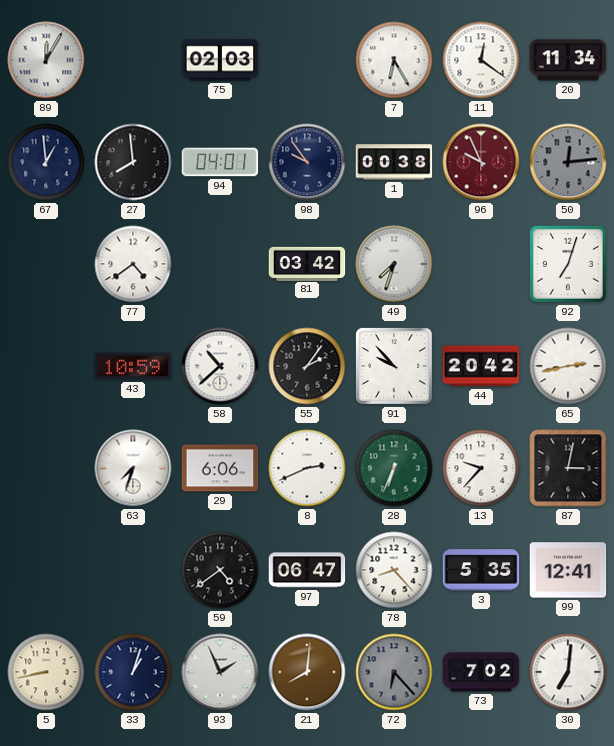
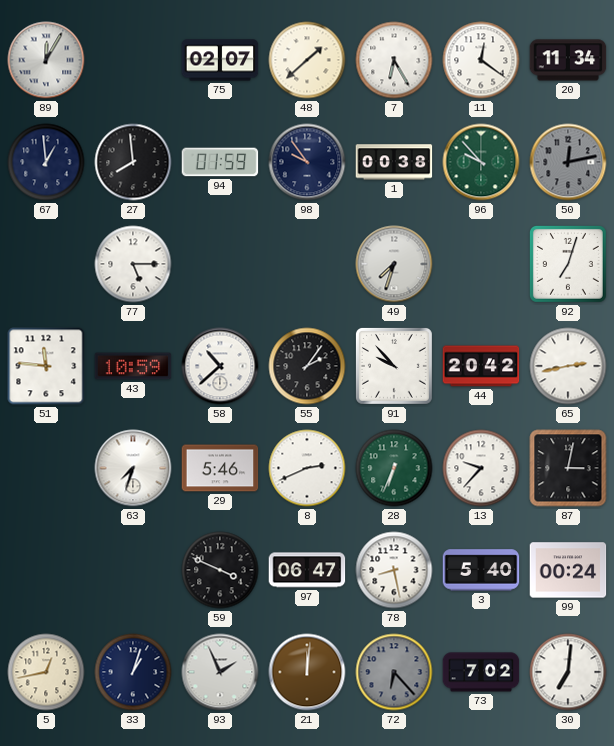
75: 02:03 -> 02:07
48: none -> 1:38
94: 04:01 -> 01:59
96: 9:56 -> 9:53
96 dial: burgundy -> green
50: 12:14 -> 12:13
77: 4:39 -> 5:15
81: 03:42 -> none
51: none -> 11:46
29: 6:06 -> 5:46
59: 4:39 -> 3:49
78: 8:23 -> 8:28
3: 5:35 -> 5:40
99: 12:41 -> 00:24
5: 8:43 -> 12:43
21: 8:01 -> 12:01
